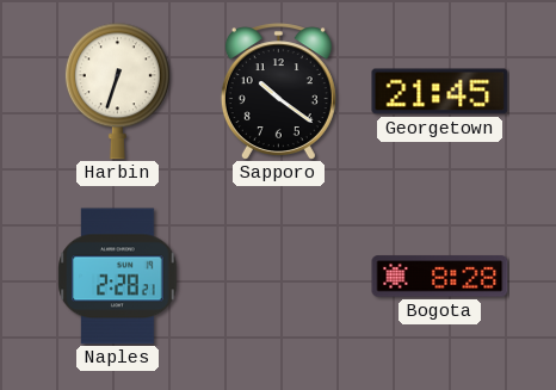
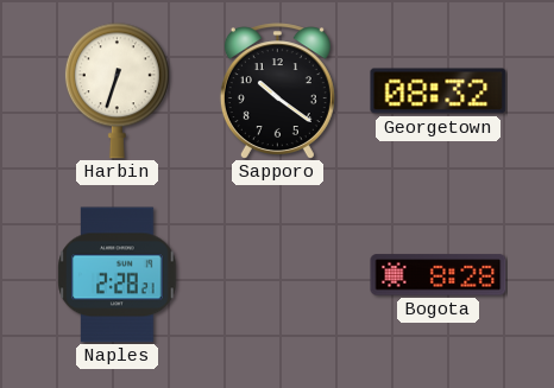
Georgetown: 21:45 -> 08:32
